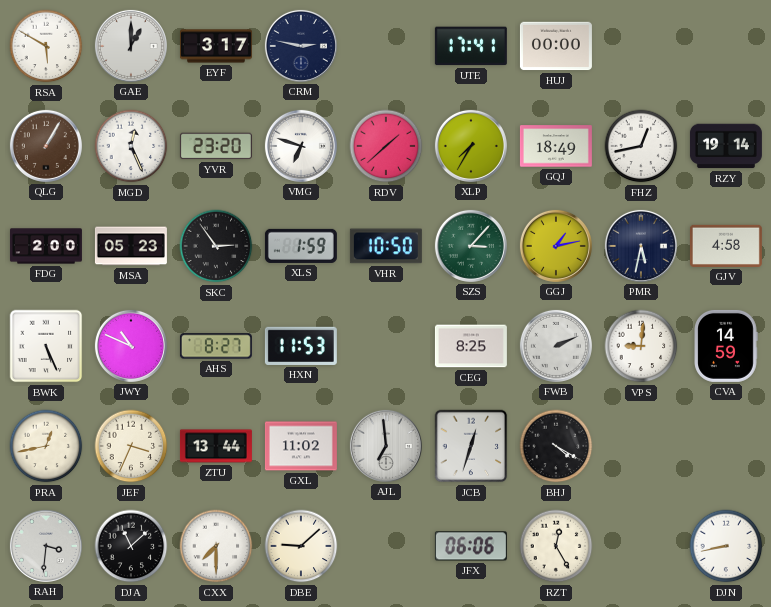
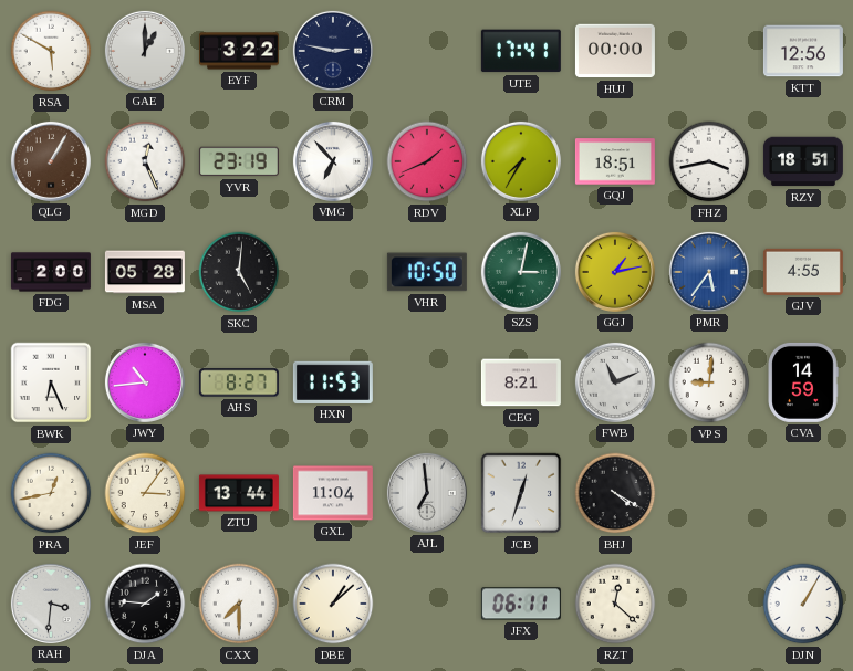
EYF: 3:17 -> 3:22
KTT: none -> 12:56
YVR: 23:20 -> 23:19
VMG: 6:48 -> 6:53
RDV: 1:38 -> 1:41
GQJ: 18:49 -> 18:51
FHZ: 12:43 -> 3:43
RZY: 19:14 -> 18:51
MSA: 05:23 -> 05:28
SKC: 2:54 -> 5:01
XLS: 1:59 -> none
SZS: 3:07 -> 3:02
PMR: 5:32 -> 5:36
PMR dial: navy -> blue
GJV: 4:58 -> 4:55
BWK: 5:26 -> 6:26
JWY: 10:49 -> 10:44
CEG: 8:25 -> 8:21
FWB: 2:11 -> 11:11
JEF: 3:34 -> 3:06
GXL: 11:02 -> 11:04
DJA: 11:08 -> 1:46
DBE: 9:08 -> 1:08
JFX: 06:06 -> 06:11
RZT: 12:25 -> 12:22
DJN: 8:43 -> 1:05
